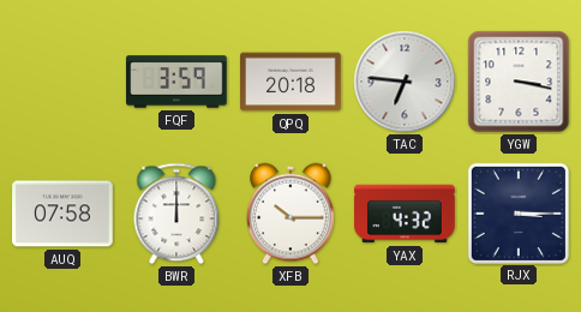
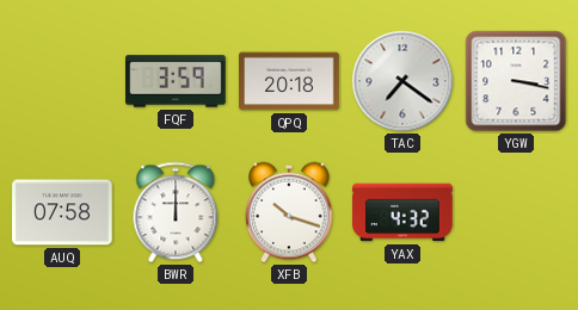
TAC: 6:46 -> 7:21
XFB: 10:15 -> 10:18
RJX: 3:15 -> none
